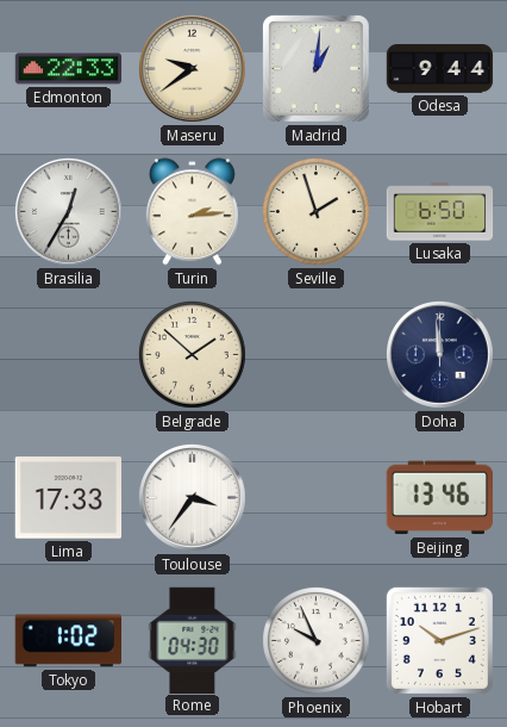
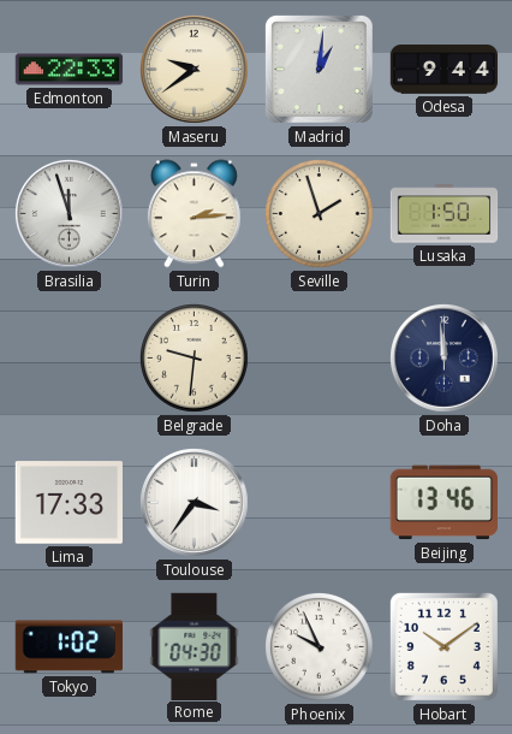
Brasilia: 12:35 -> 11:57
Lusaka: 6:50 -> 1:50
Belgrade: 1:52 -> 9:31
Hobart: 10:12 -> 10:09
